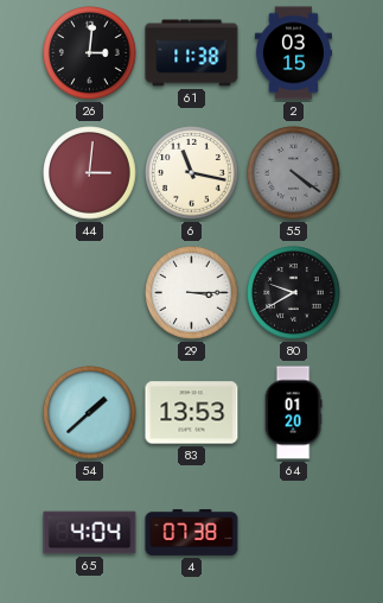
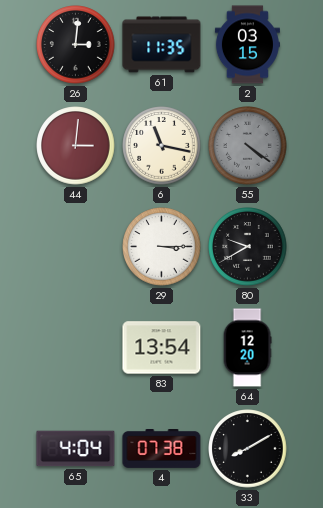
61: 11:38 -> 11:35
54: 1:38 -> none
83: 13:53 -> 13:54
64: 01:20 -> 12:20
33: none -> 8:10
